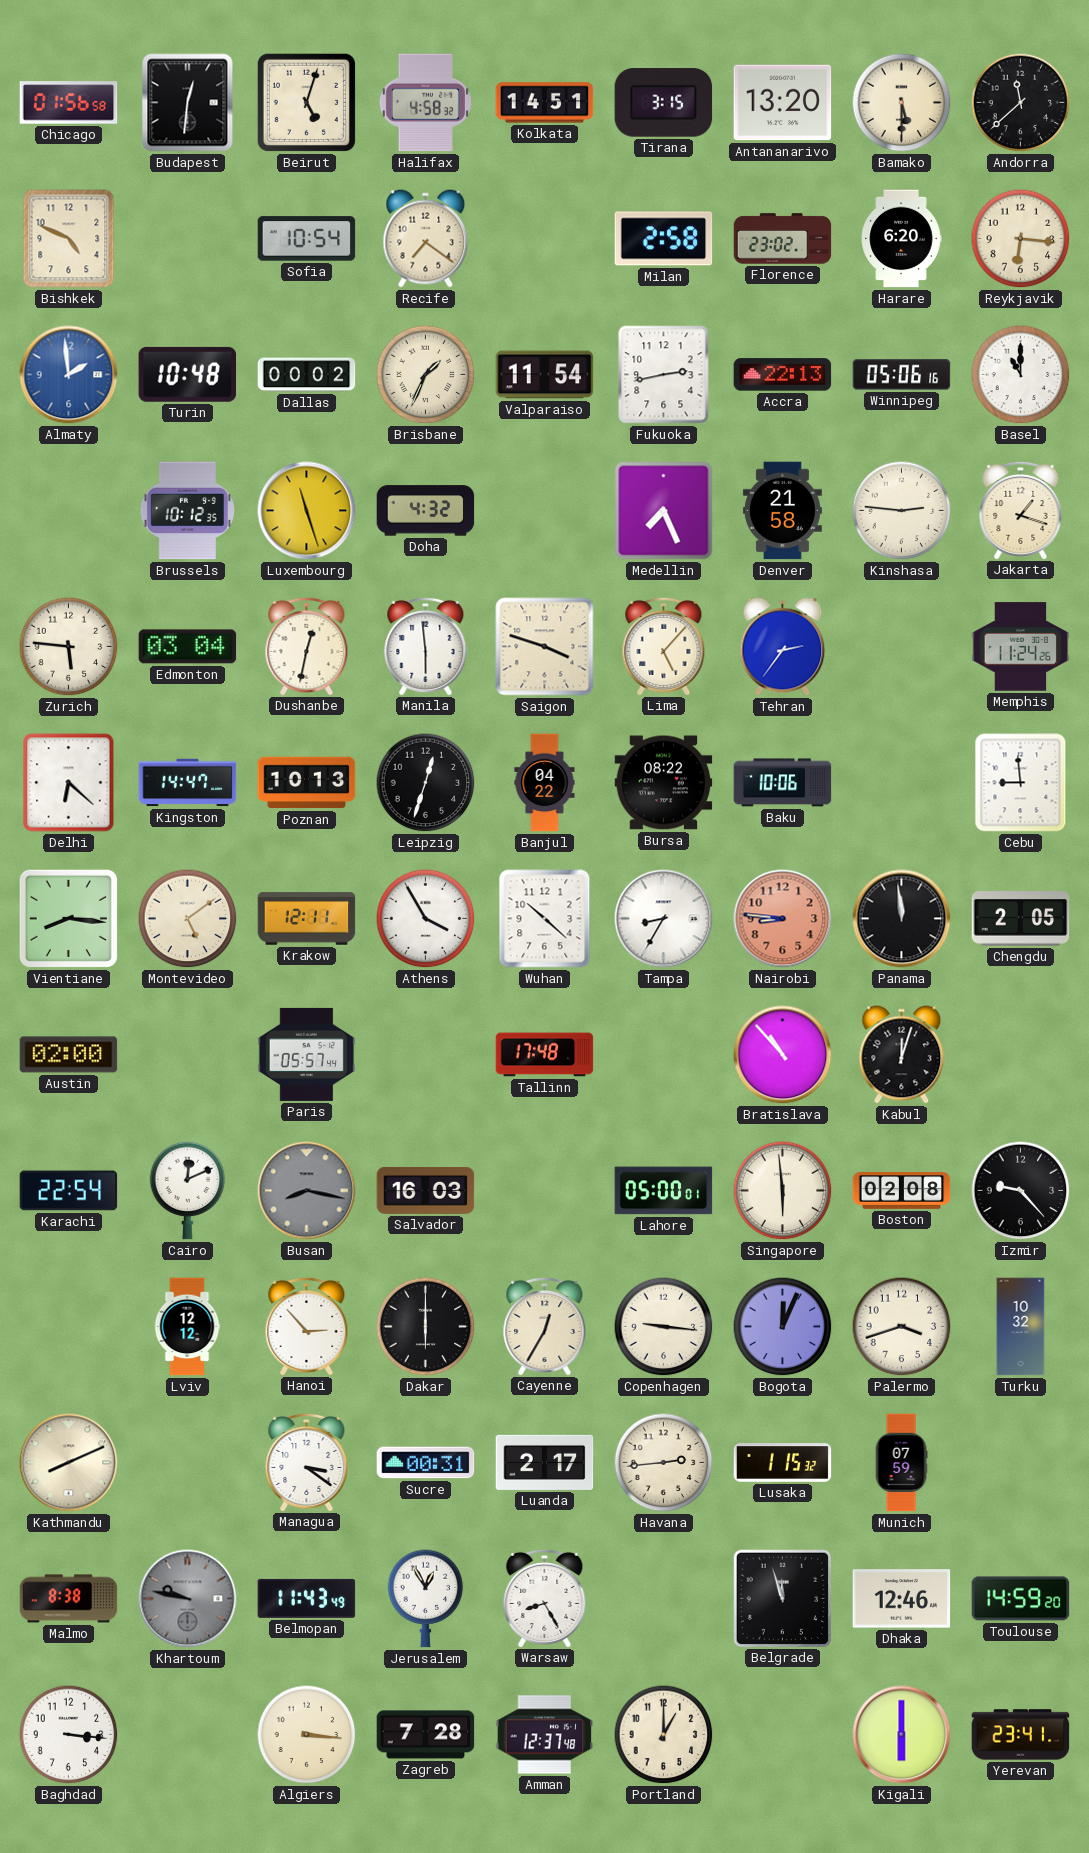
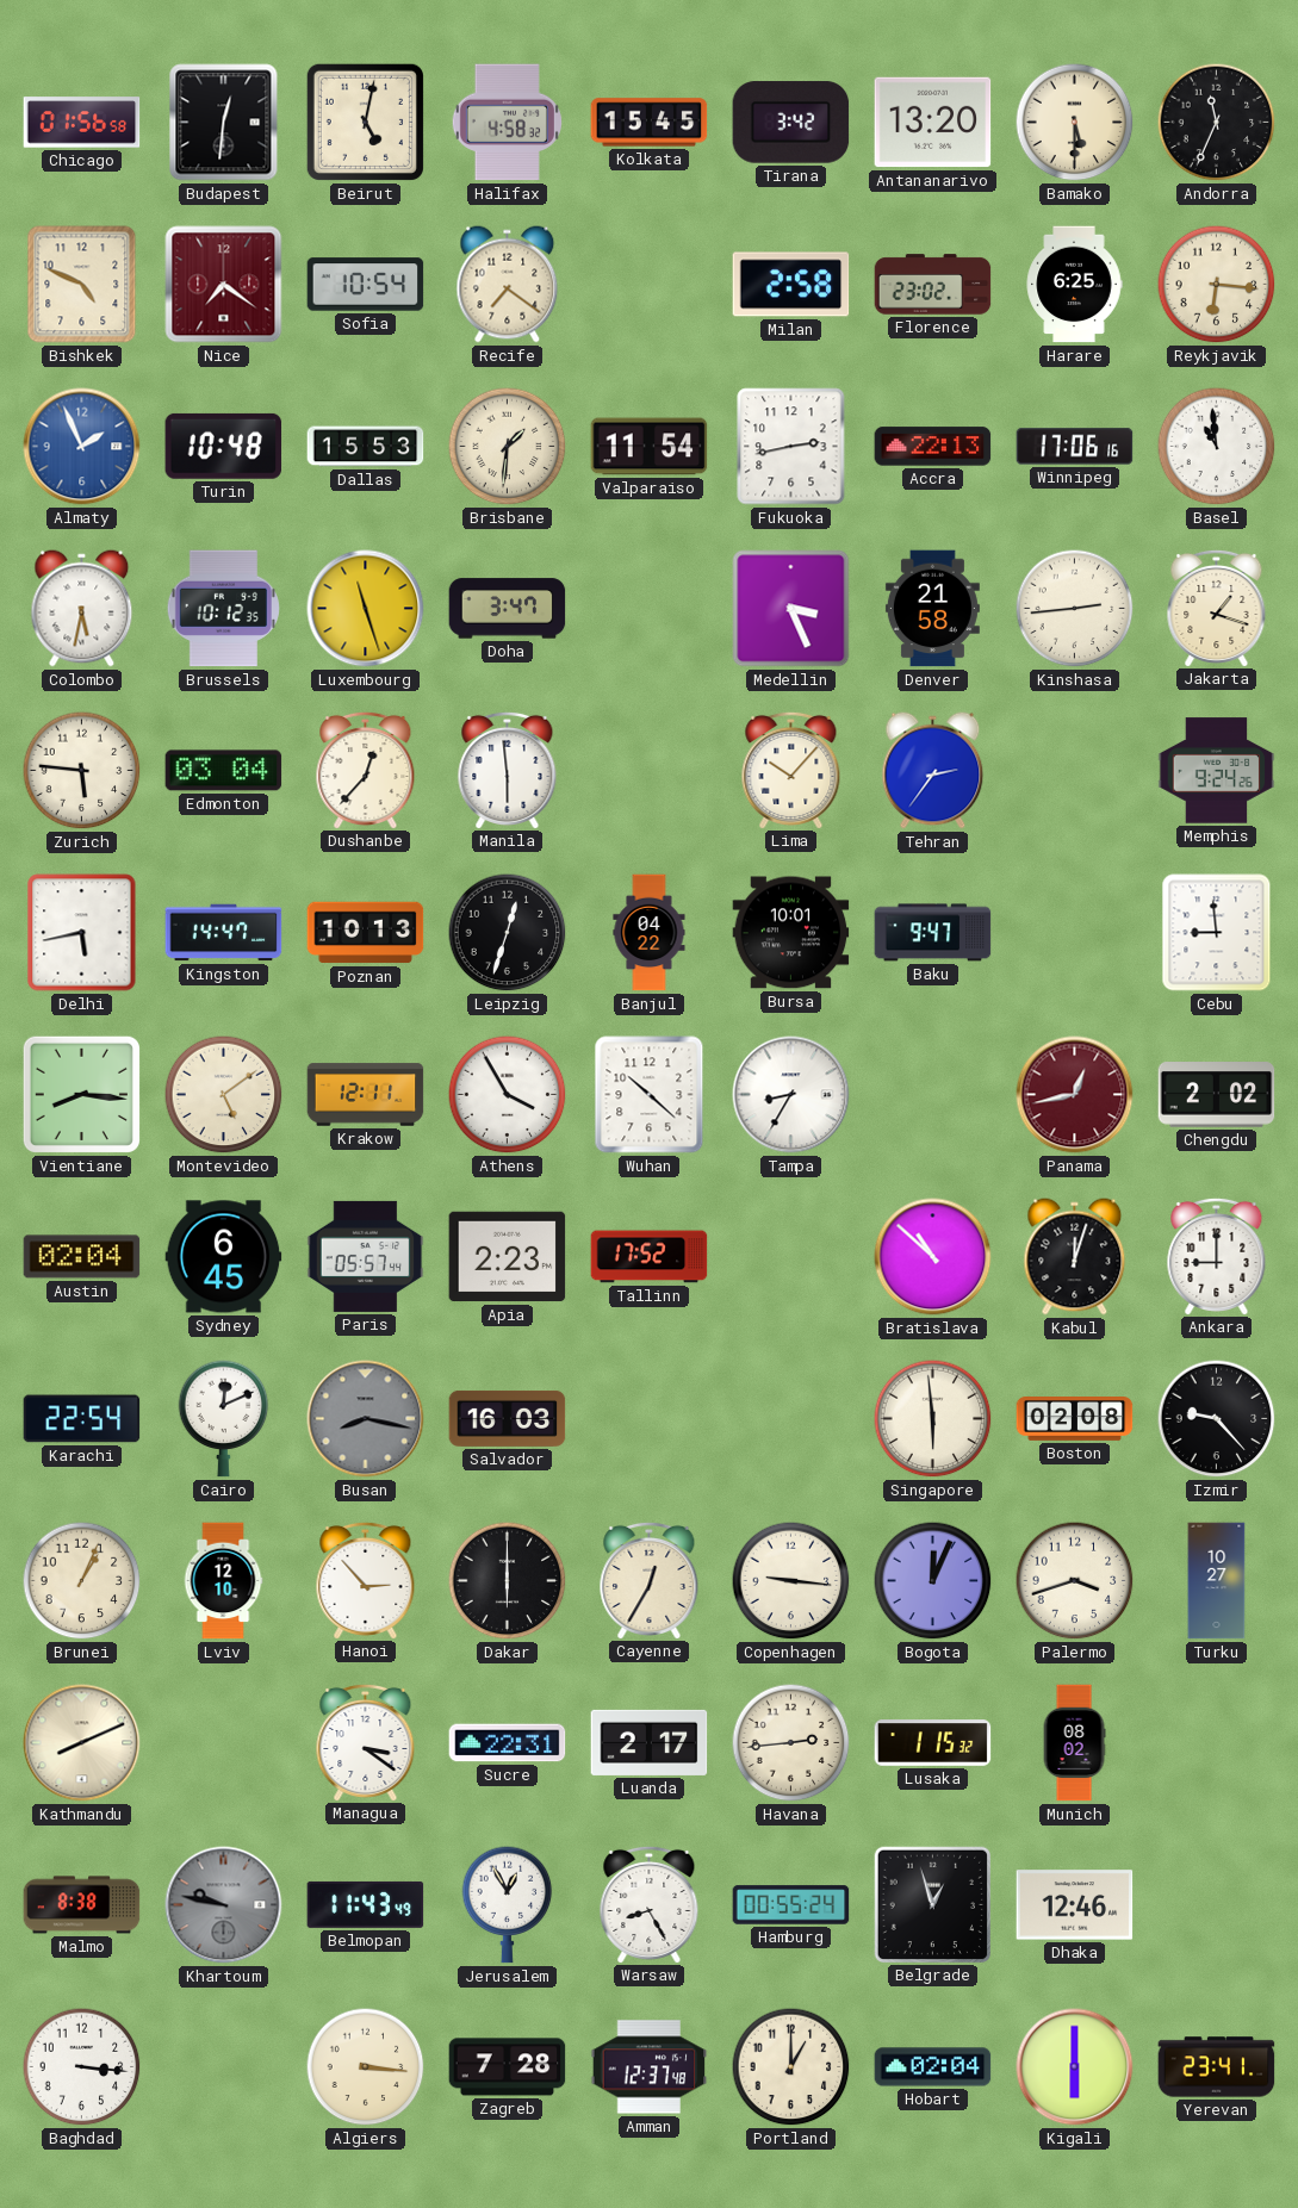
Beirut: 5:03 -> 5:02
Kolkata: 14:51 -> 15:45
Tirana: 3:15 -> 3:42
Andorra: 11:38 -> 11:34
Nice: none -> 7:21
Harare: 6:20 -> 6:25
Almaty: 1:59 -> 1:56
Dallas: 00:02 -> 15:53
Brisbane: 1:34 -> 1:31
Winnipeg: 05:06 -> 17:06
Basel: 11:00 -> 10:59
Colombo: none -> 5:32
Doha: 4:32 -> 3:47
Medellin: 7:26 -> 3:26
Kinshasa: 2:46 -> 2:44
Dushanbe: 12:32 -> 12:37
Saigon: 3:48 -> none
Lima: 5:07 -> 10:07
Memphis: 11:24 -> 9:24
Delhi: 6:22 -> 5:43
Bursa: 08:22 -> 10:01
Baku: 10:06 -> 9:47
Nairobi: 8:46 -> none
Panama: 11:59 -> 12:43
Panama dial: black -> burgundy
Chengdu: 2:05 -> 2:02
Austin: 02:00 -> 02:04
Sydney: none -> 6:45
Apia: none -> 2:23
Tallinn: 17:48 -> 17:52
Bratislava: 10:53 -> 10:52
Ankara: none -> 9:00
Lahore: 05:00 -> none
Brunei: none -> 1:04
Lviv: 12:12 -> 12:10
Turku: 10:32 -> 10:27
Sucre: 00:31 -> 22:31
Munich: 07:59 -> 08:02
Hamburg: none -> 00:55
Belgrade: 11:57 -> 12:57
Toulouse: 14:59 -> none
Hobart: none -> 02:04
